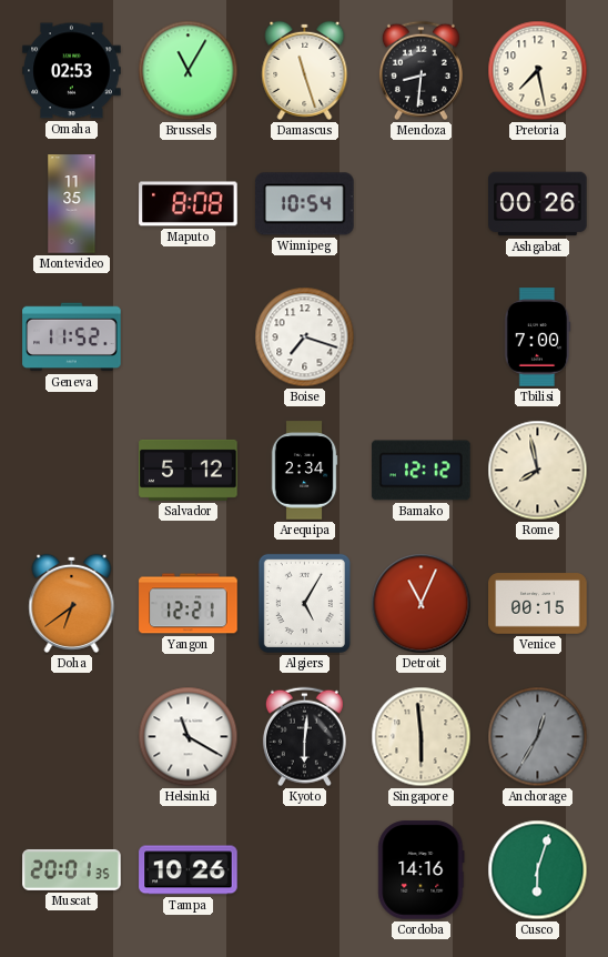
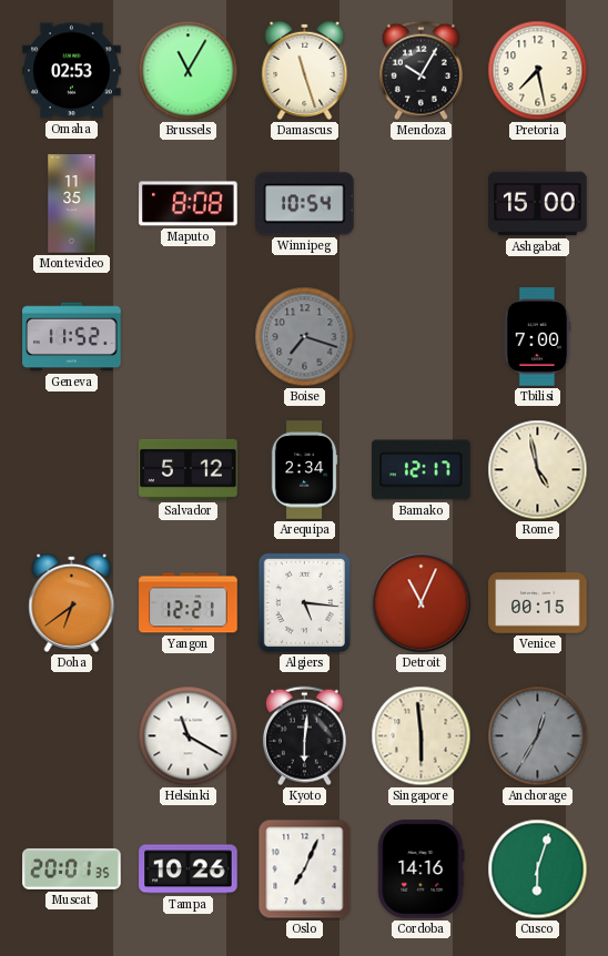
Mendoza: 8:31 -> 10:05
Ashgabat: 00:26 -> 15:00
Boise dial: white -> grey
Bamako: 12:12 -> 12:17
Rome: 7:58 -> 4:58
Algiers: 5:05 -> 5:16
Oslo: none -> 7:04
